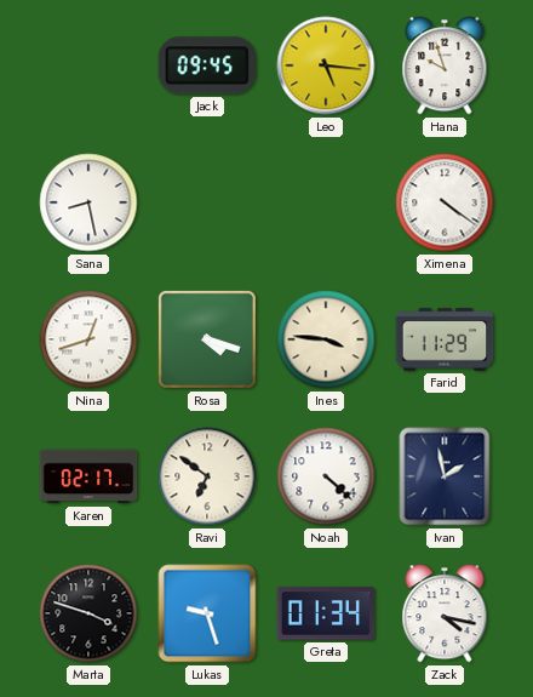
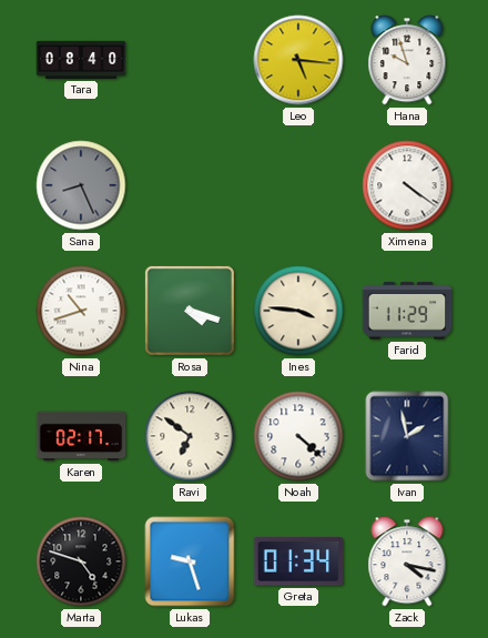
Tara: none -> 08:40
Jack: 09:45 -> none
Sana: 8:28 -> 8:26
Sana dial: white -> grey
Nina: 12:42 -> 10:42
Marta: 3:48 -> 4:48
